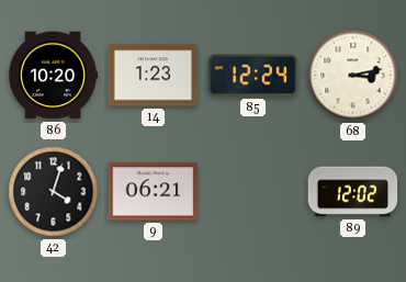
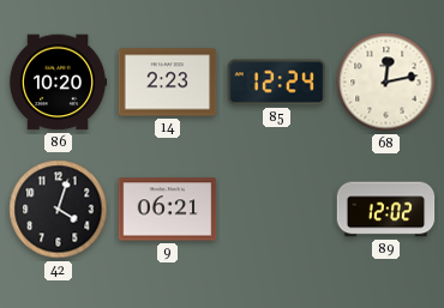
14: 1:23 -> 2:23
68: 3:13 -> 12:13
